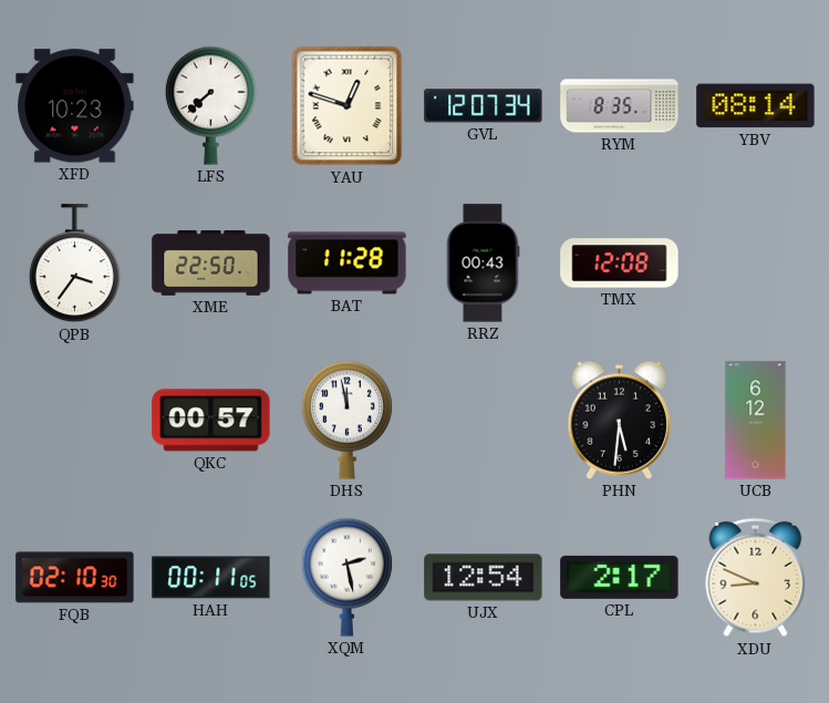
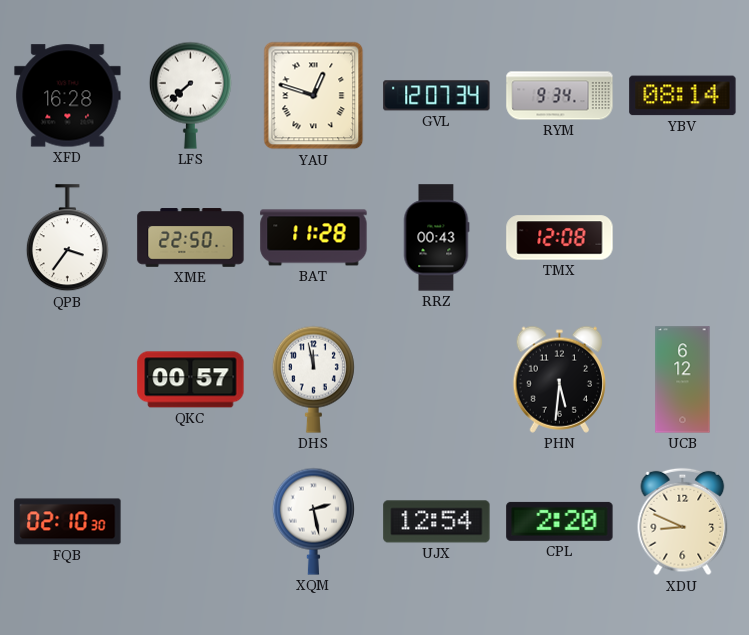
XFD: 10:23 -> 16:28
RYM: 8:35 -> 9:34
HAH: 00:11 -> none
CPL: 2:17 -> 2:20
